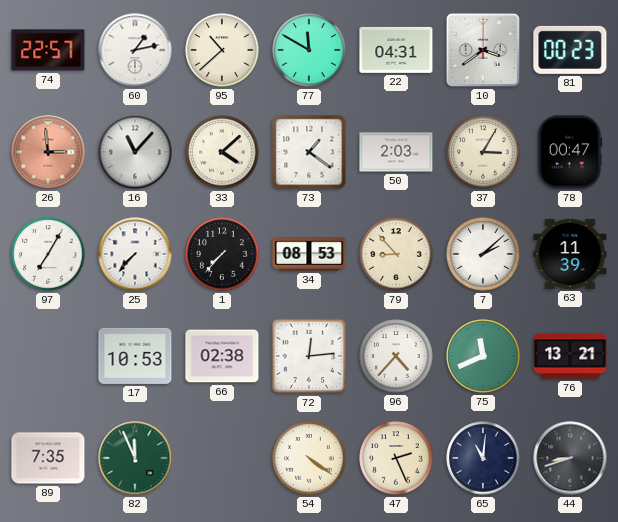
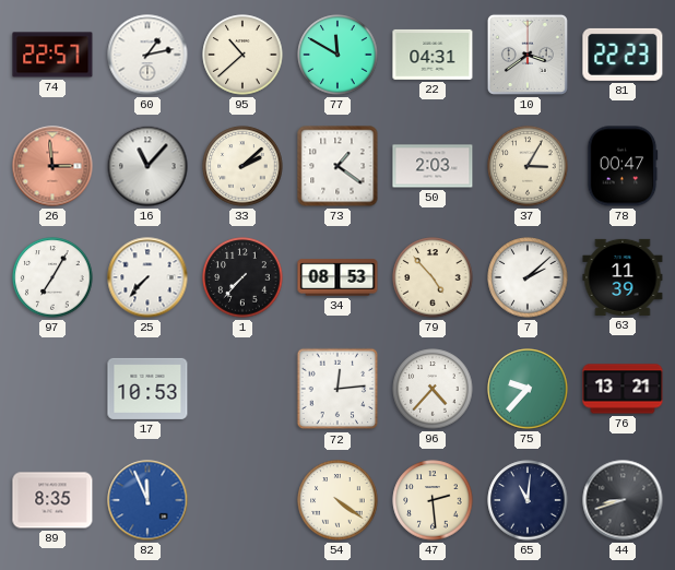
81: 00:23 -> 22:23
33: 4:08 -> 2:08
79: 8:53 -> 4:53
66: 02:38 -> none
75: 11:41 -> 9:37
89: 7:35 -> 8:35
82 dial: green -> blue
47: 2:26 -> 2:29
